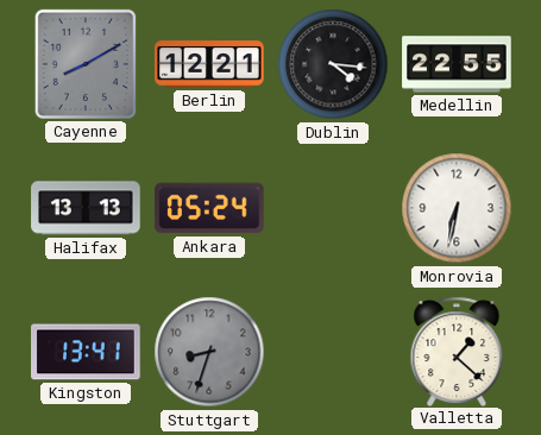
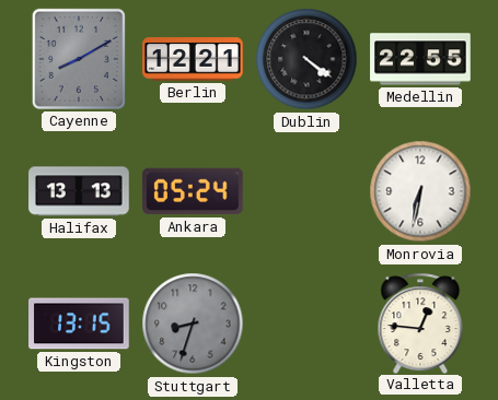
Dublin: 4:16 -> 4:21
Kingston: 13:41 -> 13:15
Valletta: 1:22 -> 12:46
